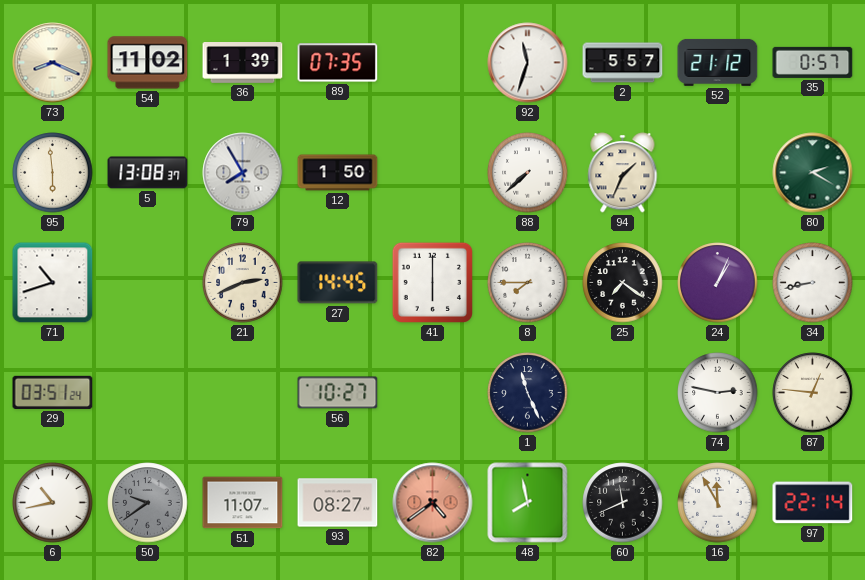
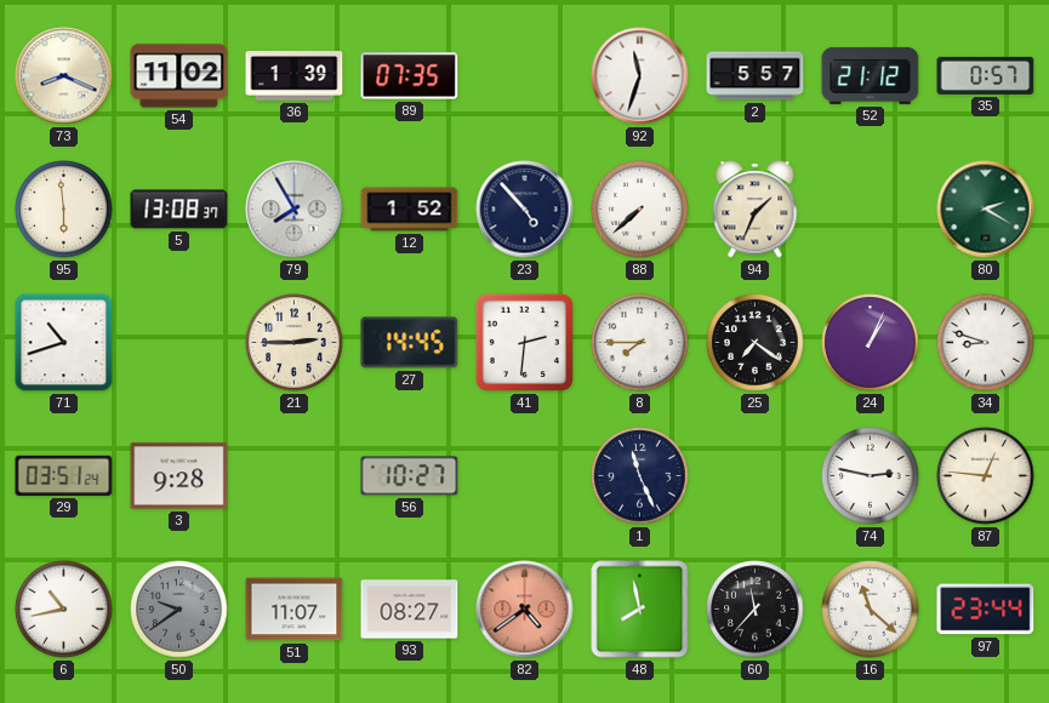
12: 1:50 -> 1:52
23: none -> 4:53
21: 2:41 -> 2:45
41: 6:00 -> 2:31
34: 8:43 -> 8:48
3: none -> 9:28
60: 11:41 -> 11:37
16: 11:55 -> 11:22
97: 22:14 -> 23:44
